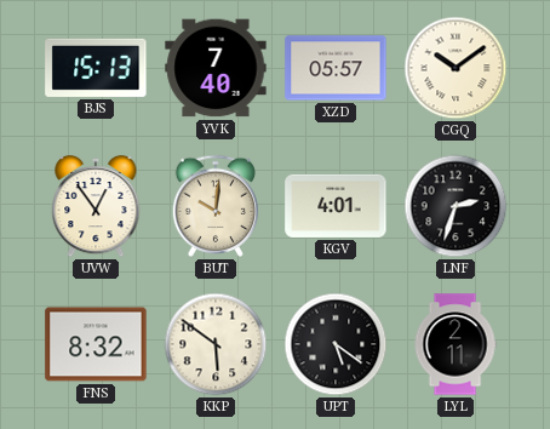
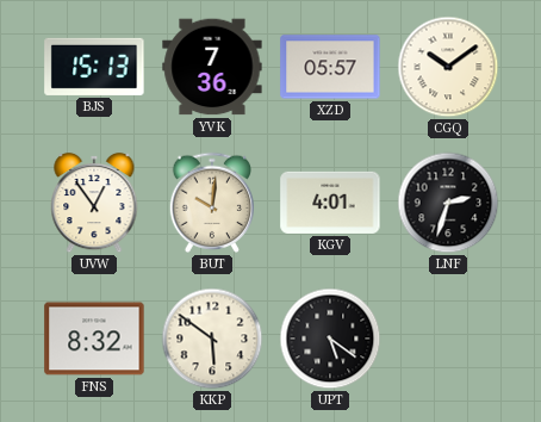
YVK: 7:40 -> 7:36
LYL: 2:11 -> none
